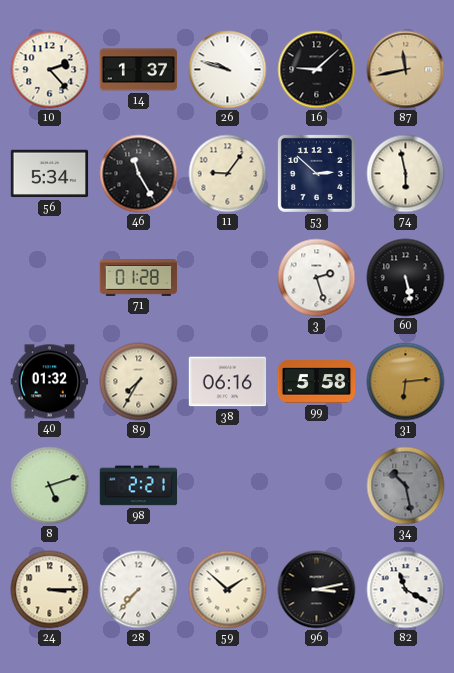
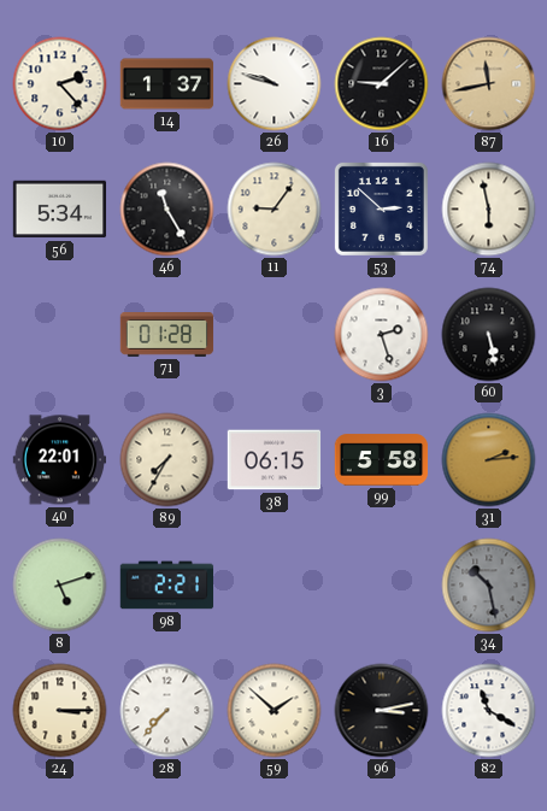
40: 01:32 -> 22:01
38: 06:16 -> 06:15
31: 6:14 -> 2:14
